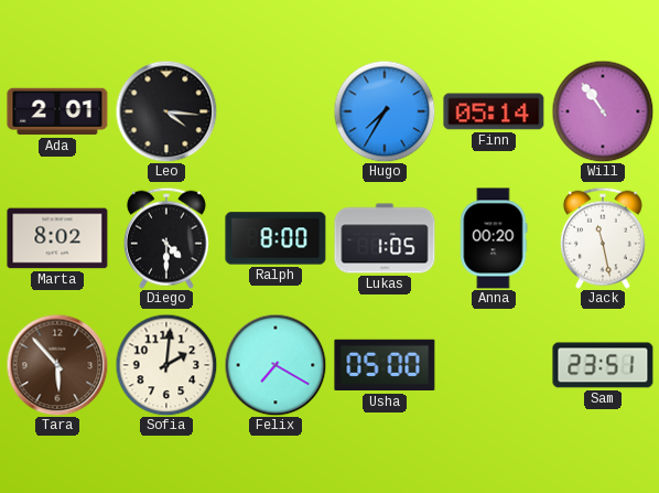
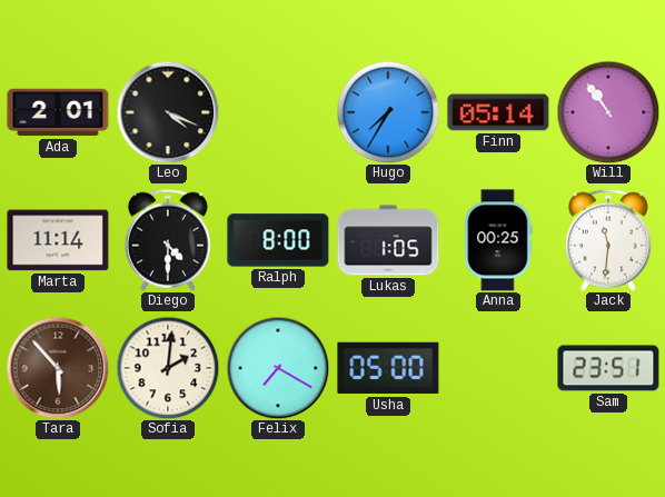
Leo: 4:16 -> 4:19
Marta: 8:02 -> 11:14
Anna: 00:20 -> 00:25
Jack: 11:28 -> 11:31
